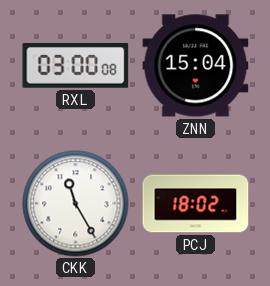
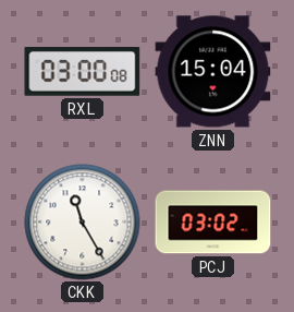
PCJ: 18:02 -> 03:02
